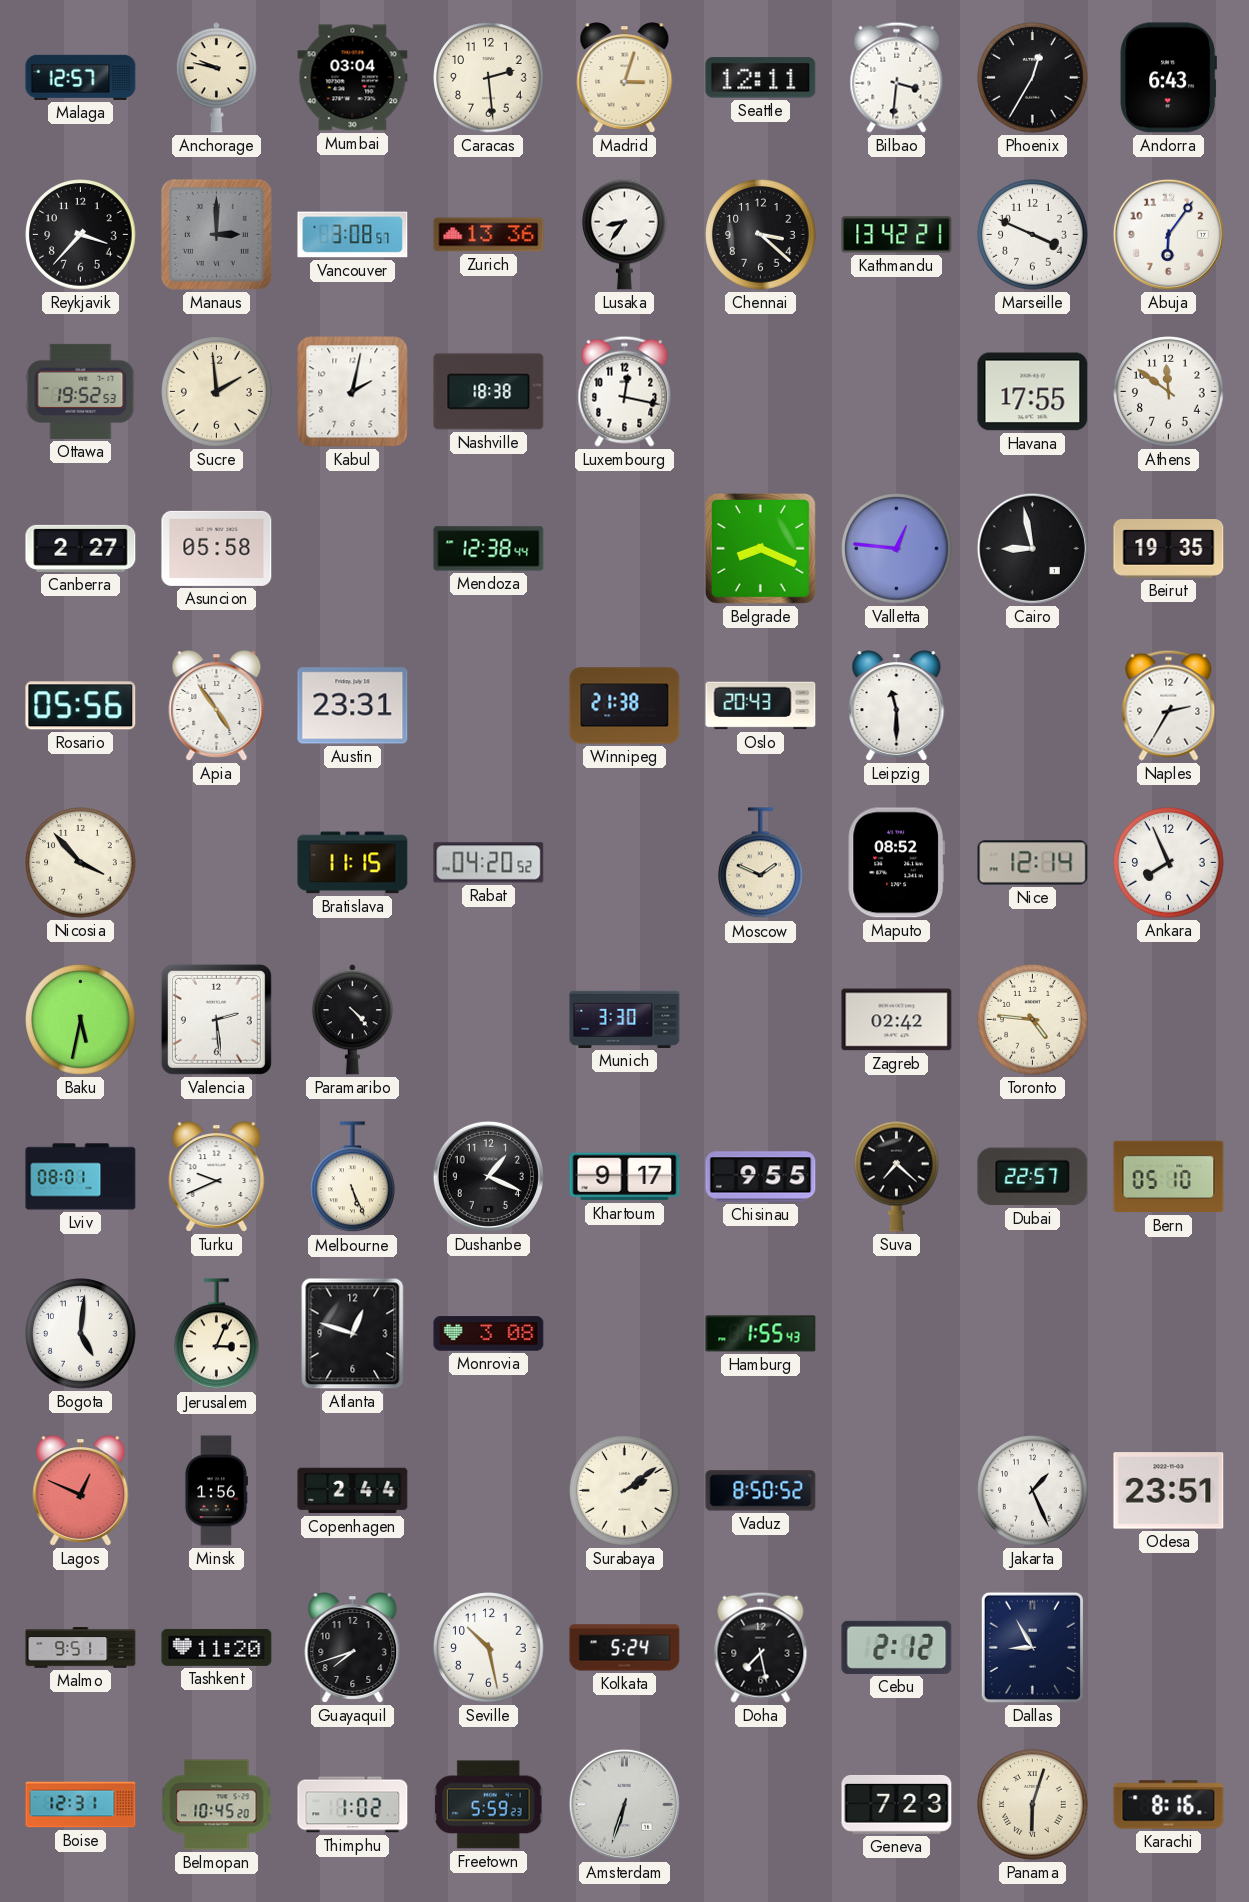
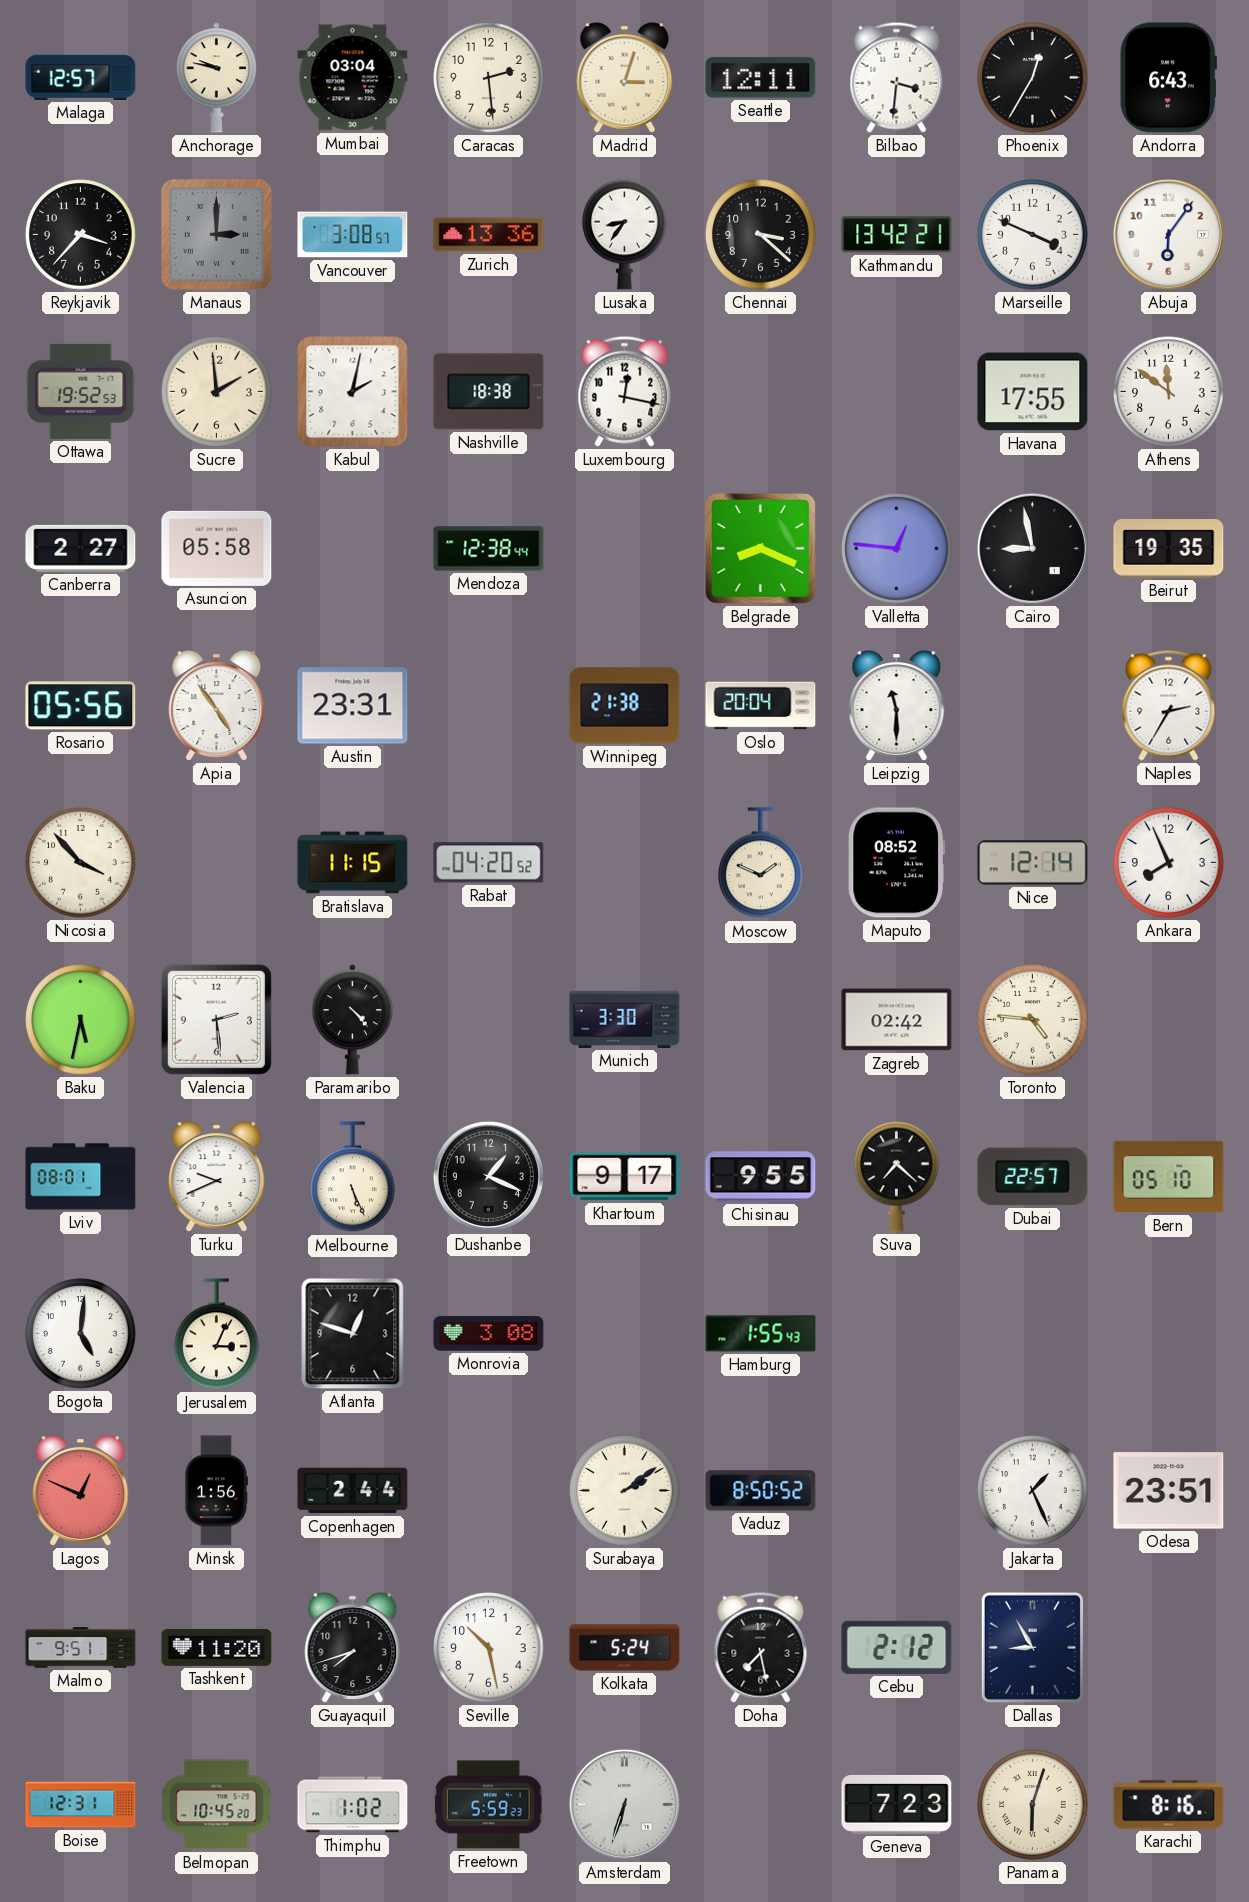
Oslo: 20:43 -> 20:04
